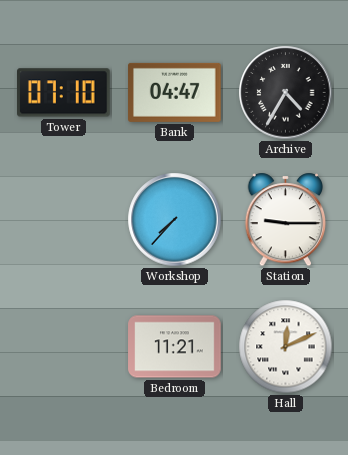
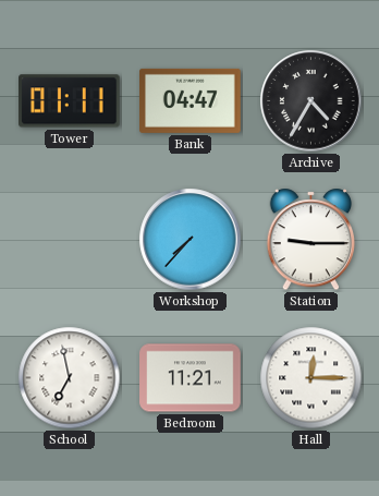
Tower: 07:10 -> 01:11
School: none -> 6:58
Hall: 12:11 -> 12:15
